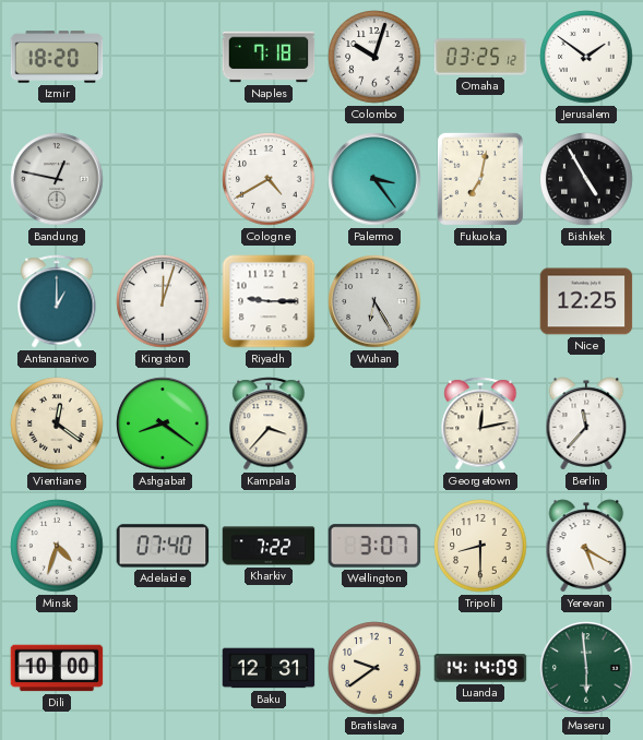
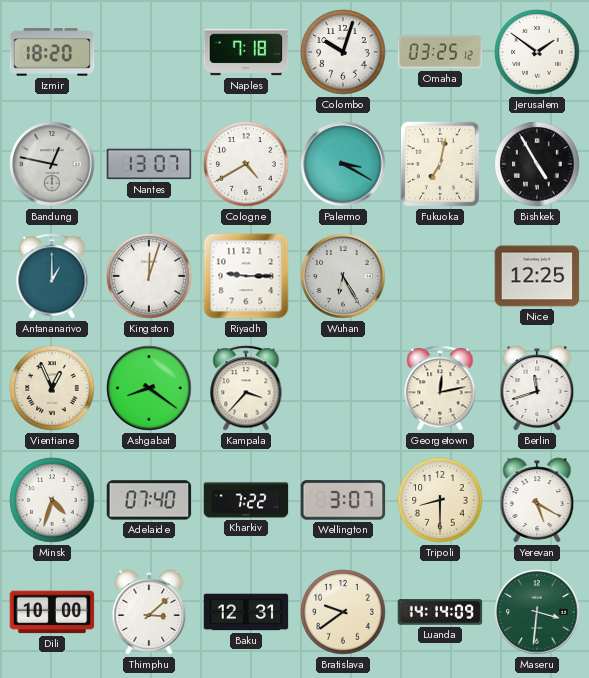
Nantes: none -> 13:07
Palermo: 3:24 -> 3:20
Vientiane: 12:21 -> 12:56
Berlin: 11:37 -> 11:42
Thimphu: none -> 3:08
Maseru: 5:59 -> 3:31
